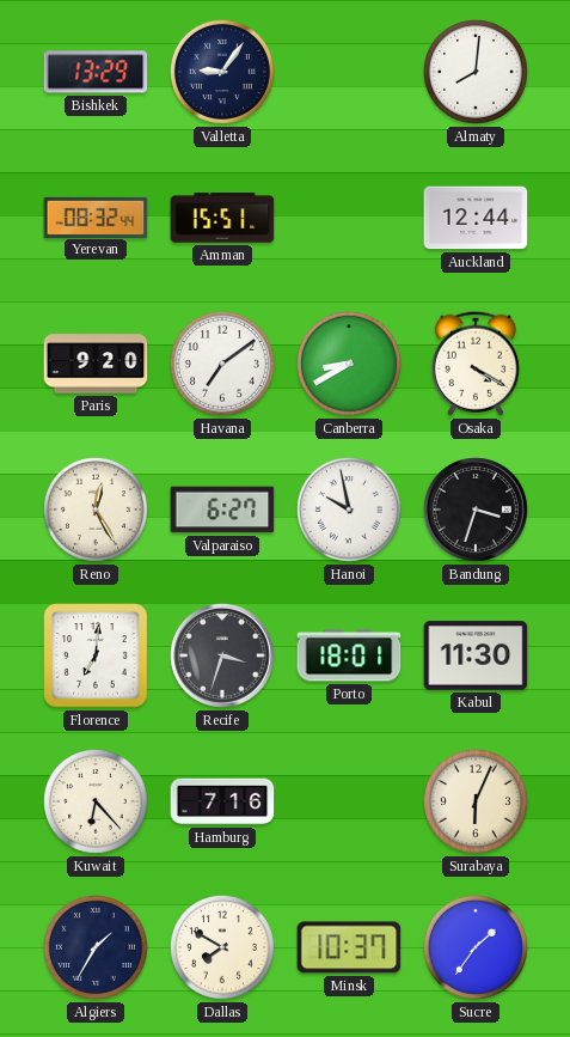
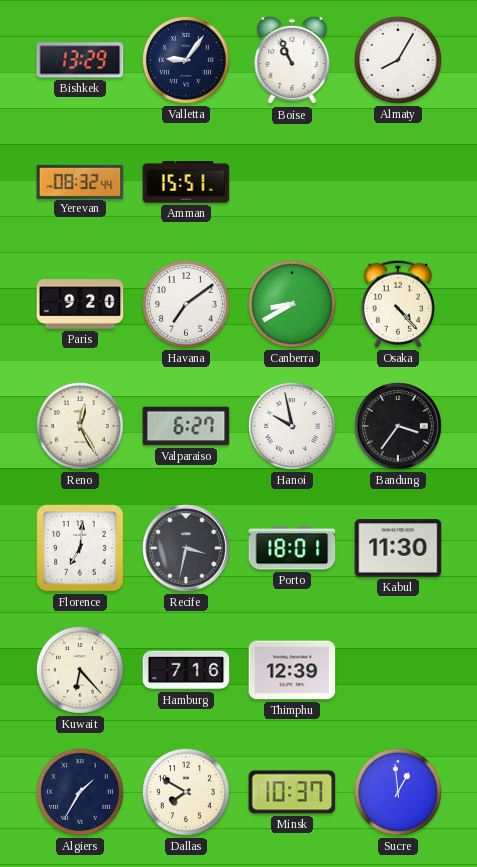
Boise: none -> 10:56
Almaty: 8:01 -> 8:05
Auckland: 12:44 -> none
Osaka: 4:20 -> 4:23
Bandung: 3:33 -> 3:36
Recife: 3:33 -> 3:32
Thimphu: none -> 12:39
Surabaya: 6:04 -> none
Sucre: 1:36 -> 12:59
